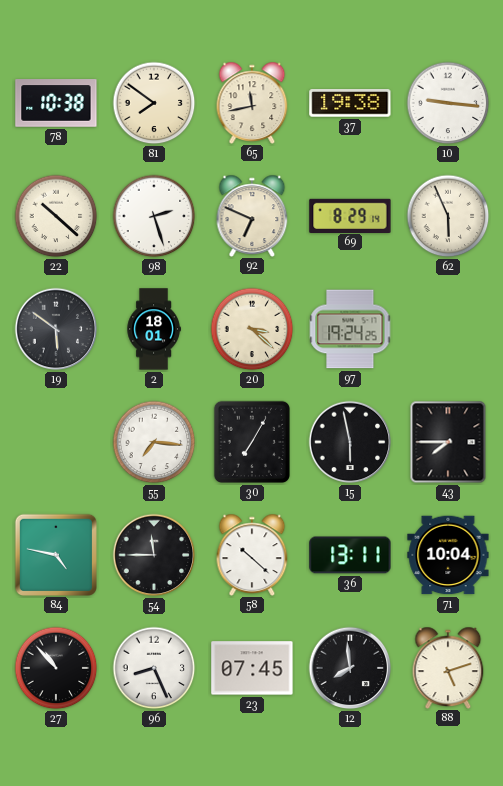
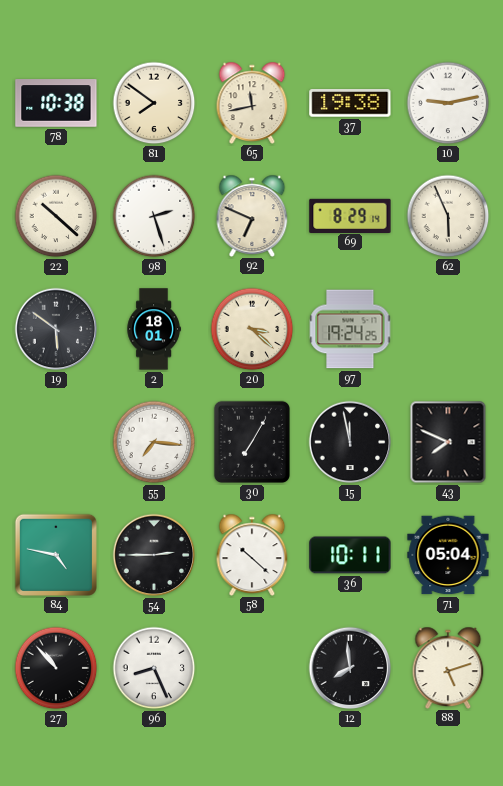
10: 9:16 -> 9:13
15: 5:58 -> 11:58
43: 7:45 -> 7:49
54: 11:45 -> 2:45
36: 13:11 -> 10:11
71: 10:04 -> 05:04
23: 07:45 -> none
